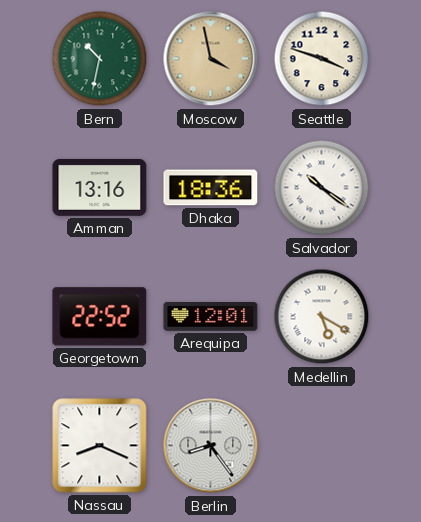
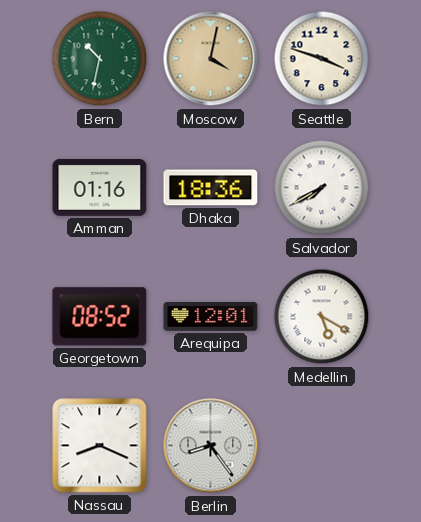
Moscow: 3:58 -> 4:02
Amman: 13:16 -> 01:16
Salvador: 10:21 -> 7:40
Georgetown: 22:52 -> 08:52
